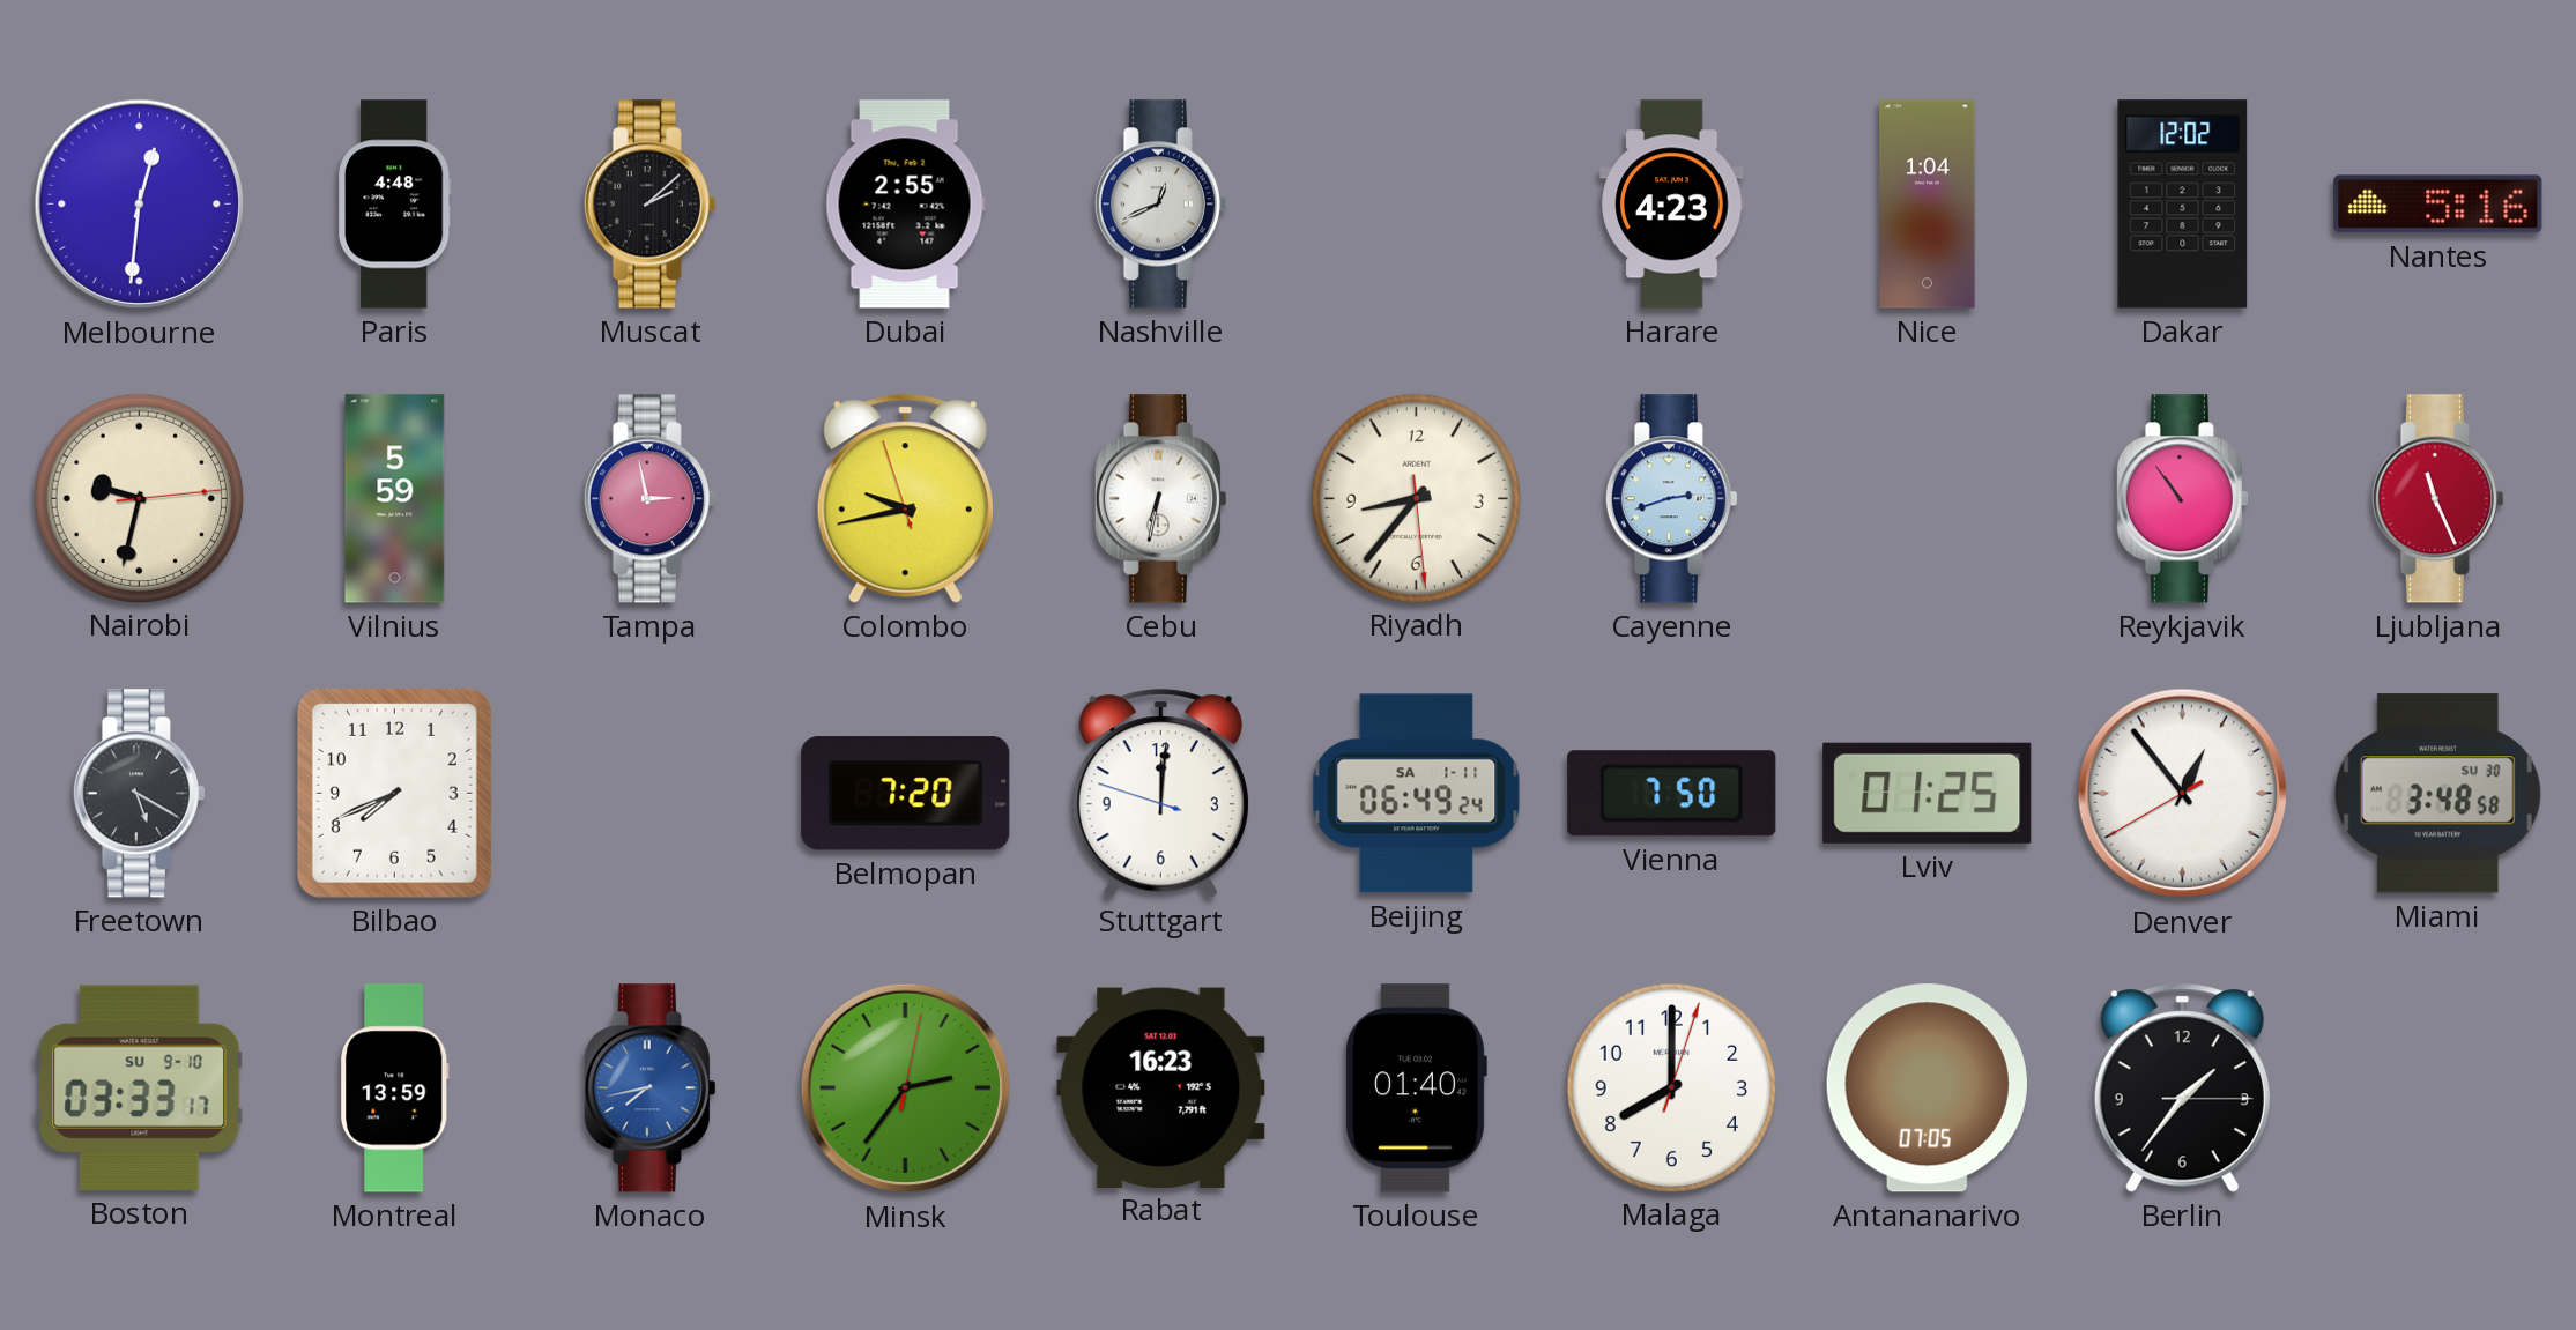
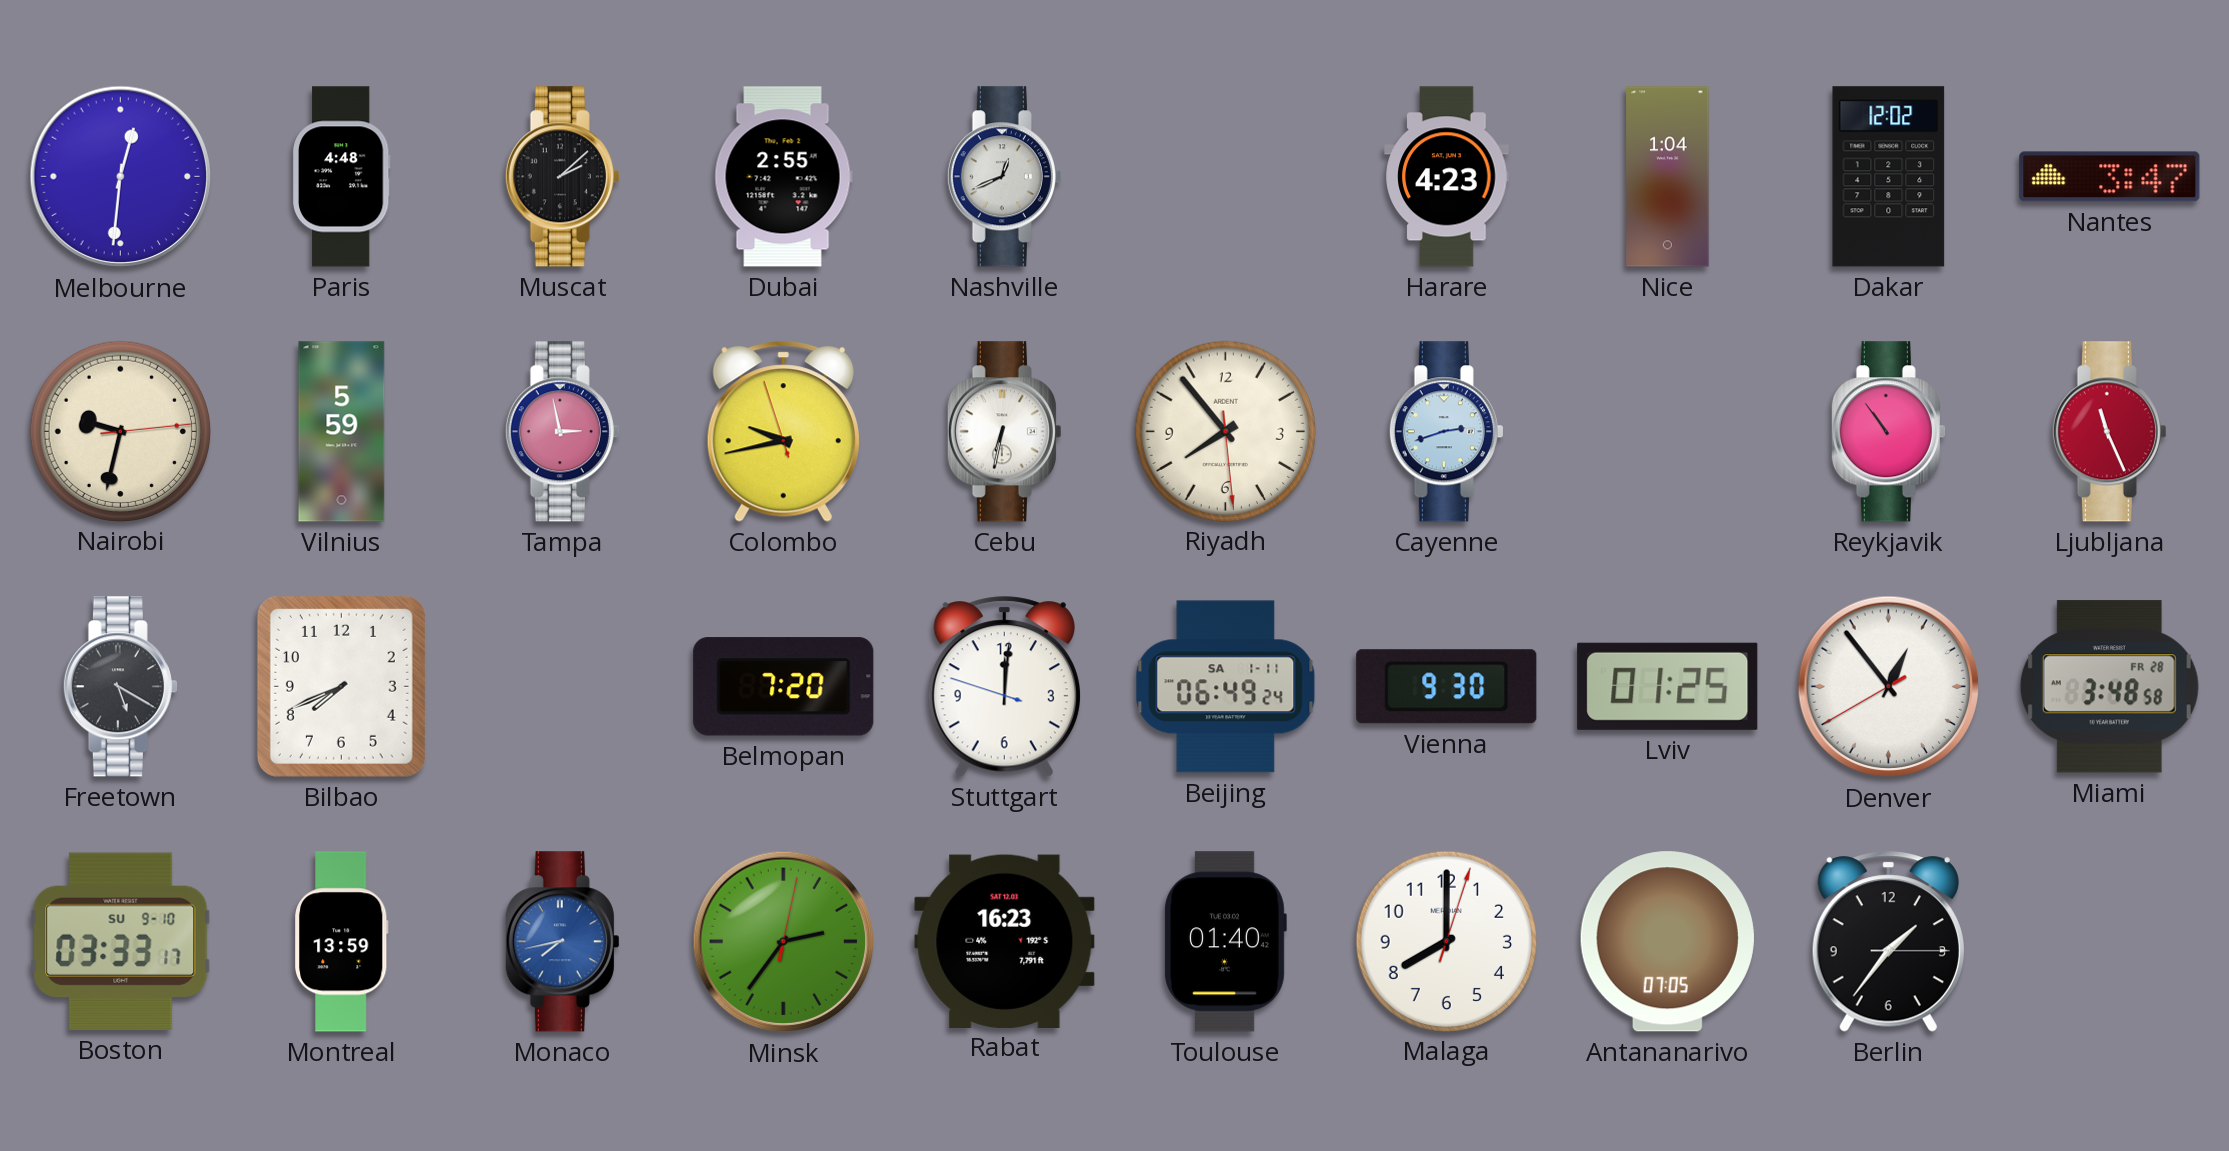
Nantes: 5:16 -> 3:47
Riyadh: 8:36 -> 7:53
Vienna: 7:50 -> 9:30
Miami date: SU 30 -> FR 28
